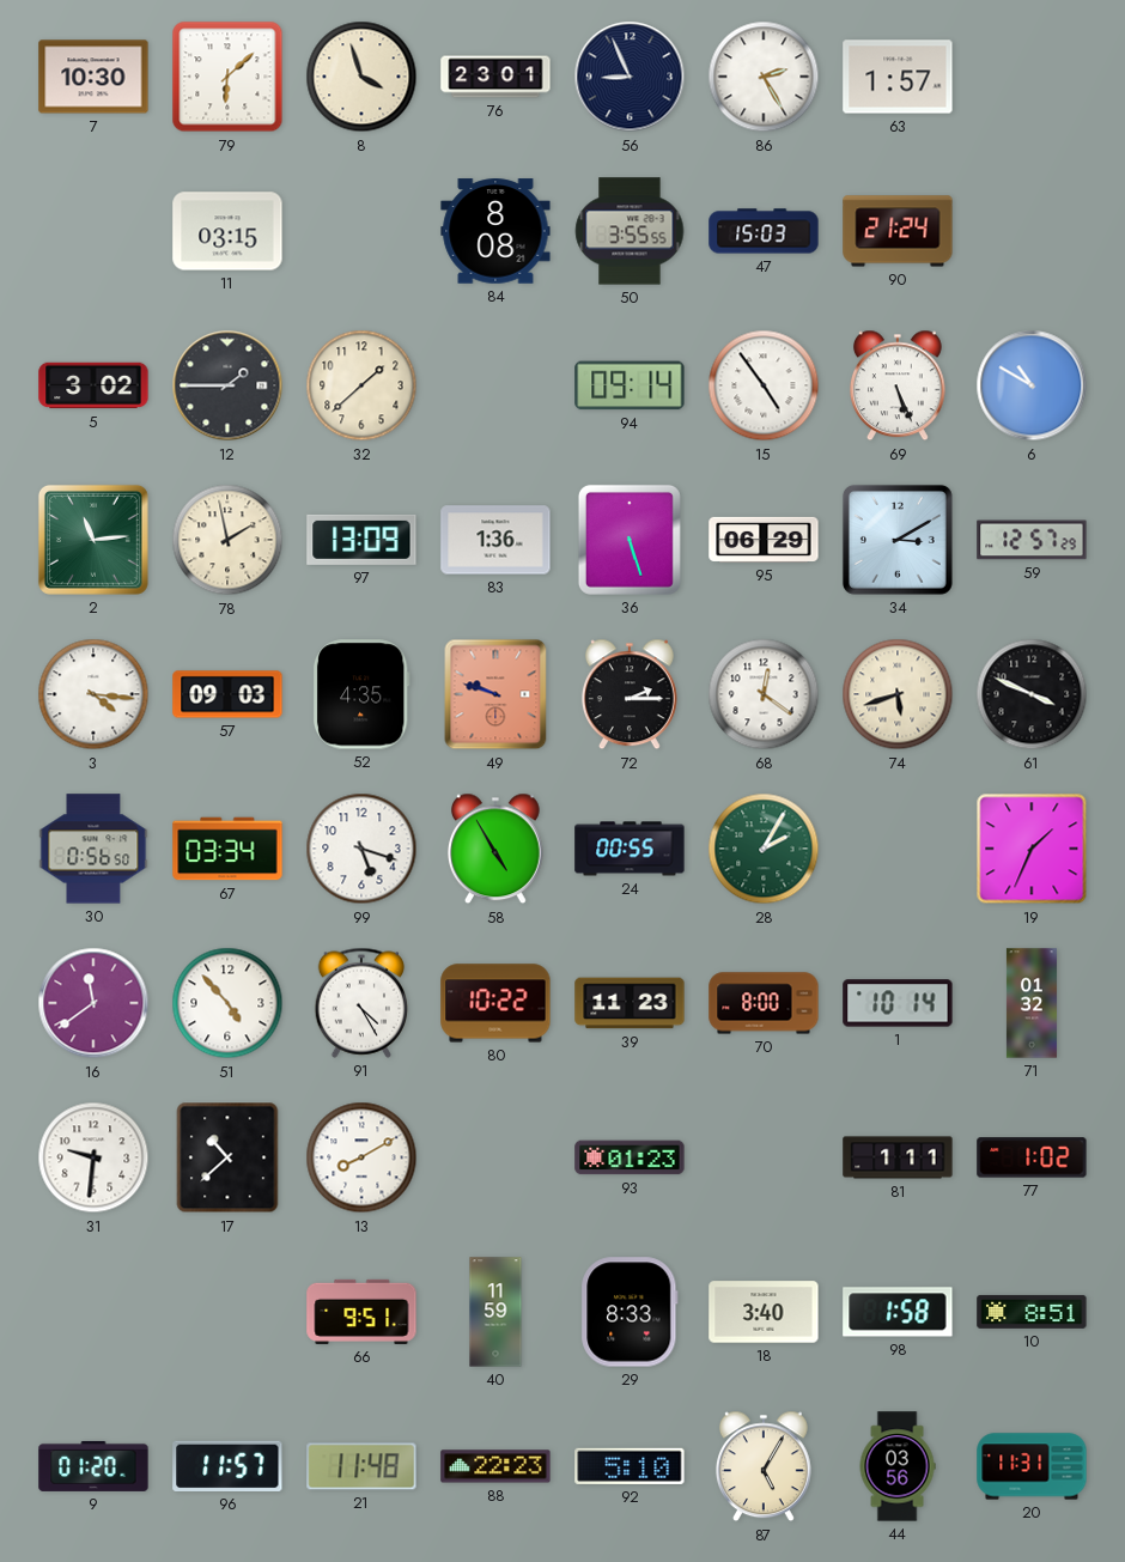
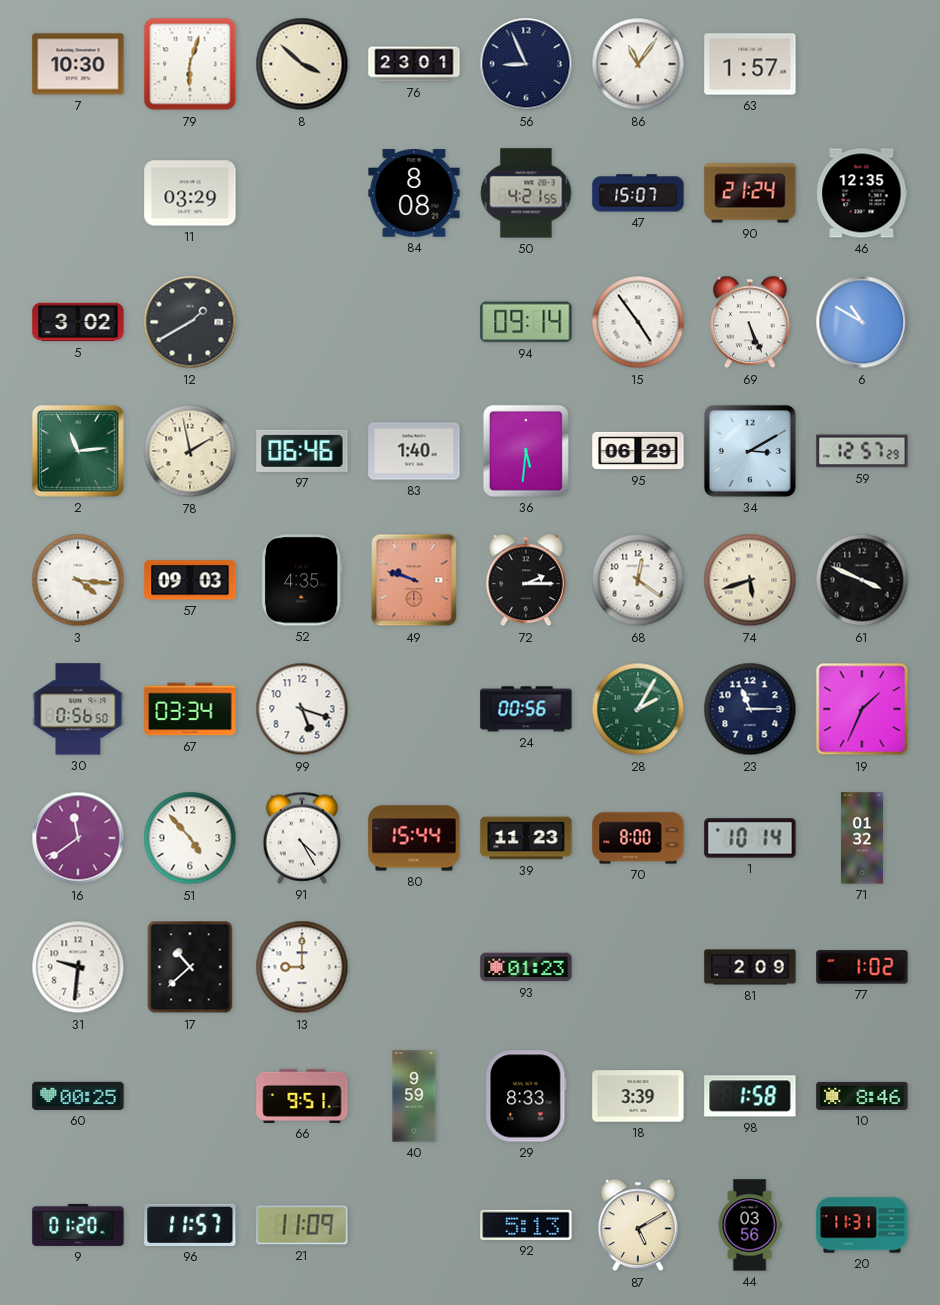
79: 6:08 -> 6:03
8: 3:57 -> 3:52
86: 2:25 -> 11:06
11: 03:15 -> 03:29
50: 3:55 -> 4:21
47: 15:03 -> 15:07
46: none -> 12:35
12: 1:45 -> 1:40
32: 1:38 -> none
97: 13:09 -> 06:46
83: 1:36 -> 1:40
36: 5:27 -> 5:31
58: 4:55 -> none
24: 00:55 -> 00:56
23: none -> 11:15
80: 10:22 -> 15:44
13: 8:10 -> 9:00
81: 1:11 -> 2:09
60: none -> 00:25
40: 11:59 -> 9:59
18: 3:40 -> 3:39
10: 8:51 -> 8:46
21: 11:48 -> 11:09
88: 22:23 -> none
92: 5:10 -> 5:13
87: 5:05 -> 5:10
